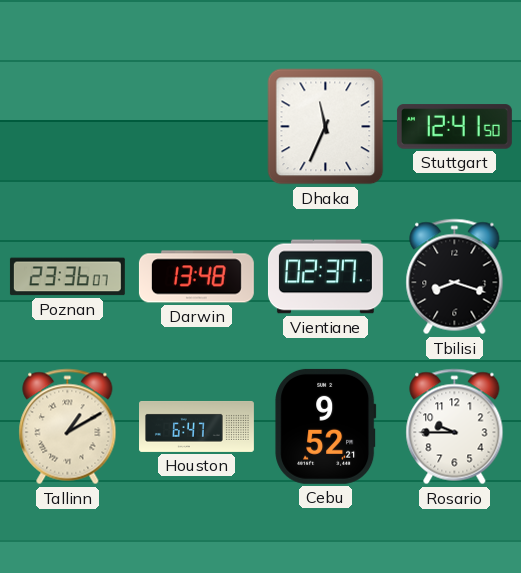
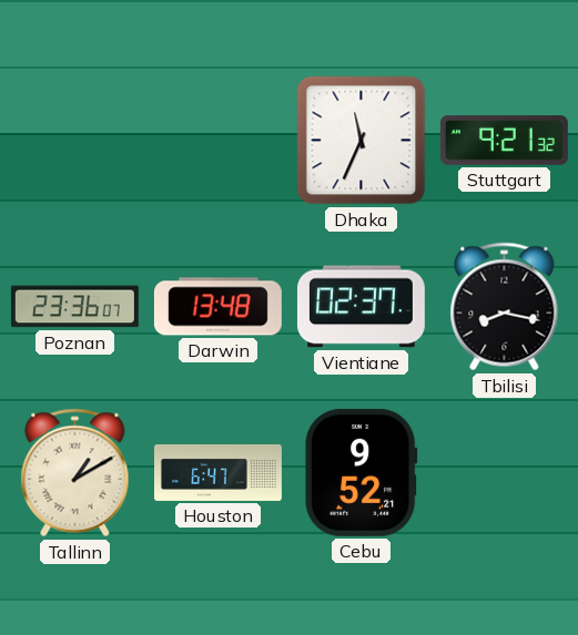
Stuttgart: 12:41 -> 9:21
Tbilisi: 8:18 -> 8:17
Rosario: 9:45 -> none
